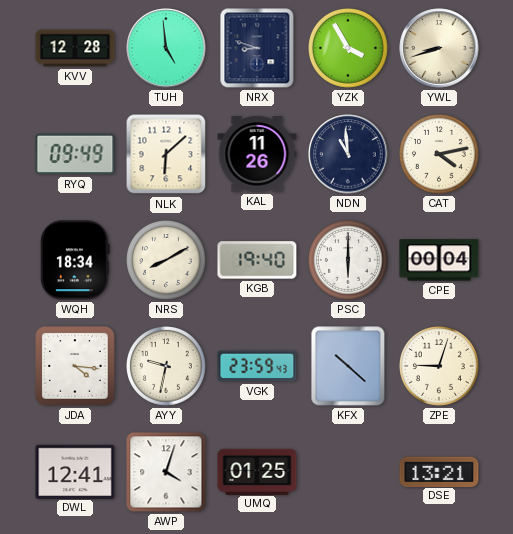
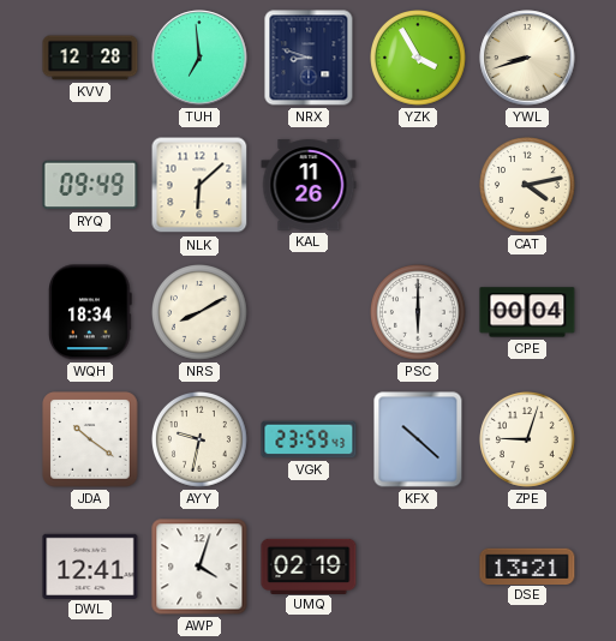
TUH: 4:59 -> 6:59
NDN: 10:59 -> none
KGB: 19:40 -> none
JDA: 4:16 -> 10:21
UMQ: 01:25 -> 02:19
